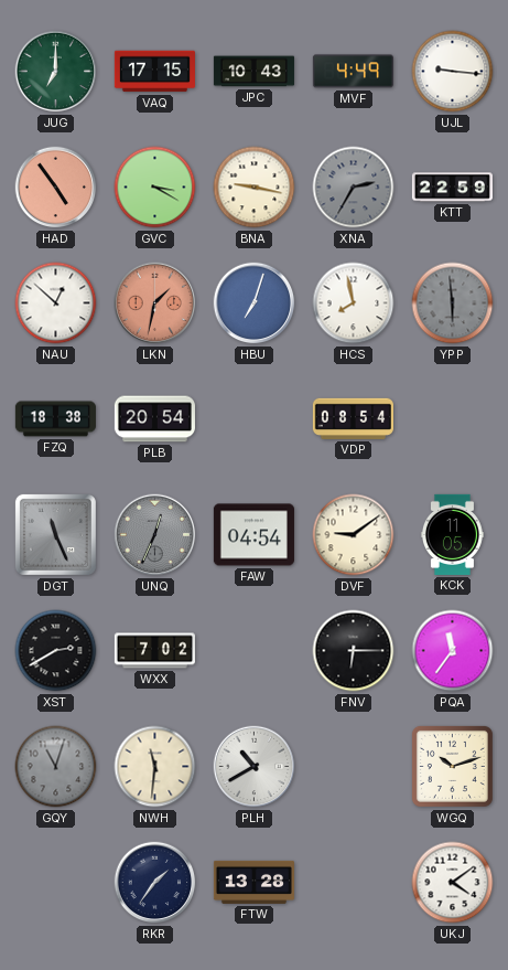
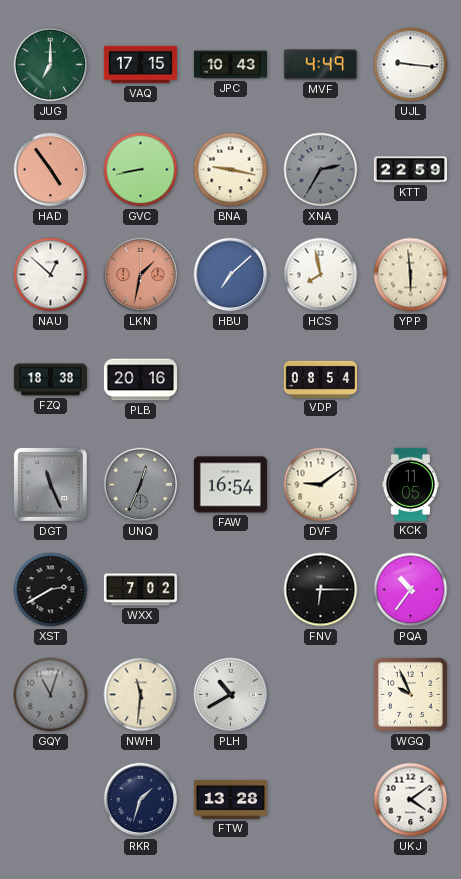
GVC: 3:20 -> 8:43
HBU: 7:03 -> 7:08
YPP dial: grey -> cream
PLB: 20:54 -> 20:16
FAW: 04:54 -> 16:54
PQA: 11:36 -> 10:36
WGQ: 10:12 -> 9:56
RKR: 1:36 -> 1:33
